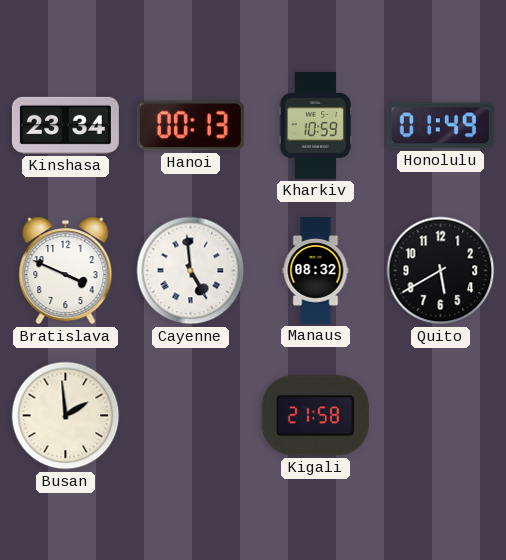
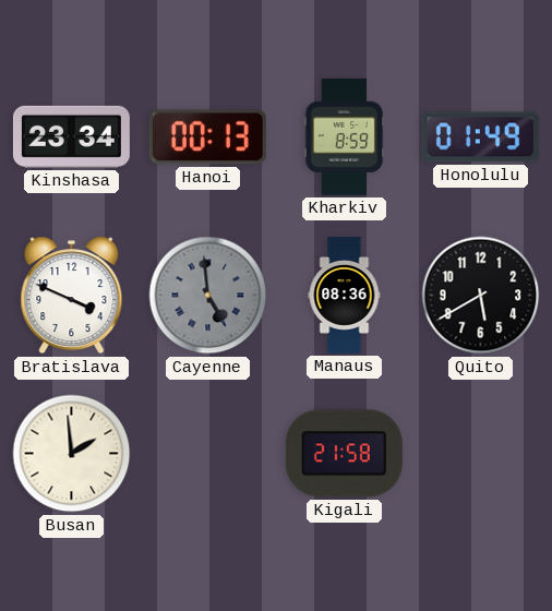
Kharkiv: 10:59 -> 8:59
Cayenne dial: white -> grey
Manaus: 08:32 -> 08:36
